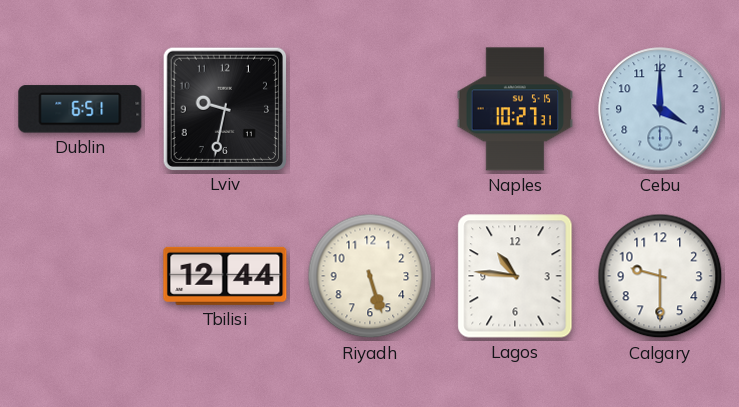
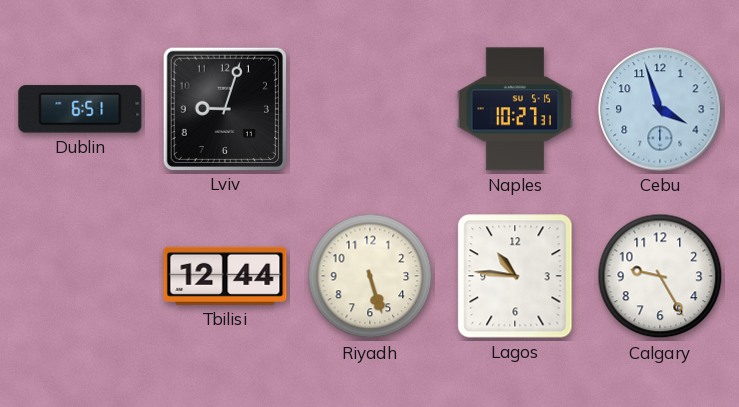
Lviv: 9:32 -> 9:03
Cebu: 4:00 -> 3:57
Calgary: 9:30 -> 9:25
